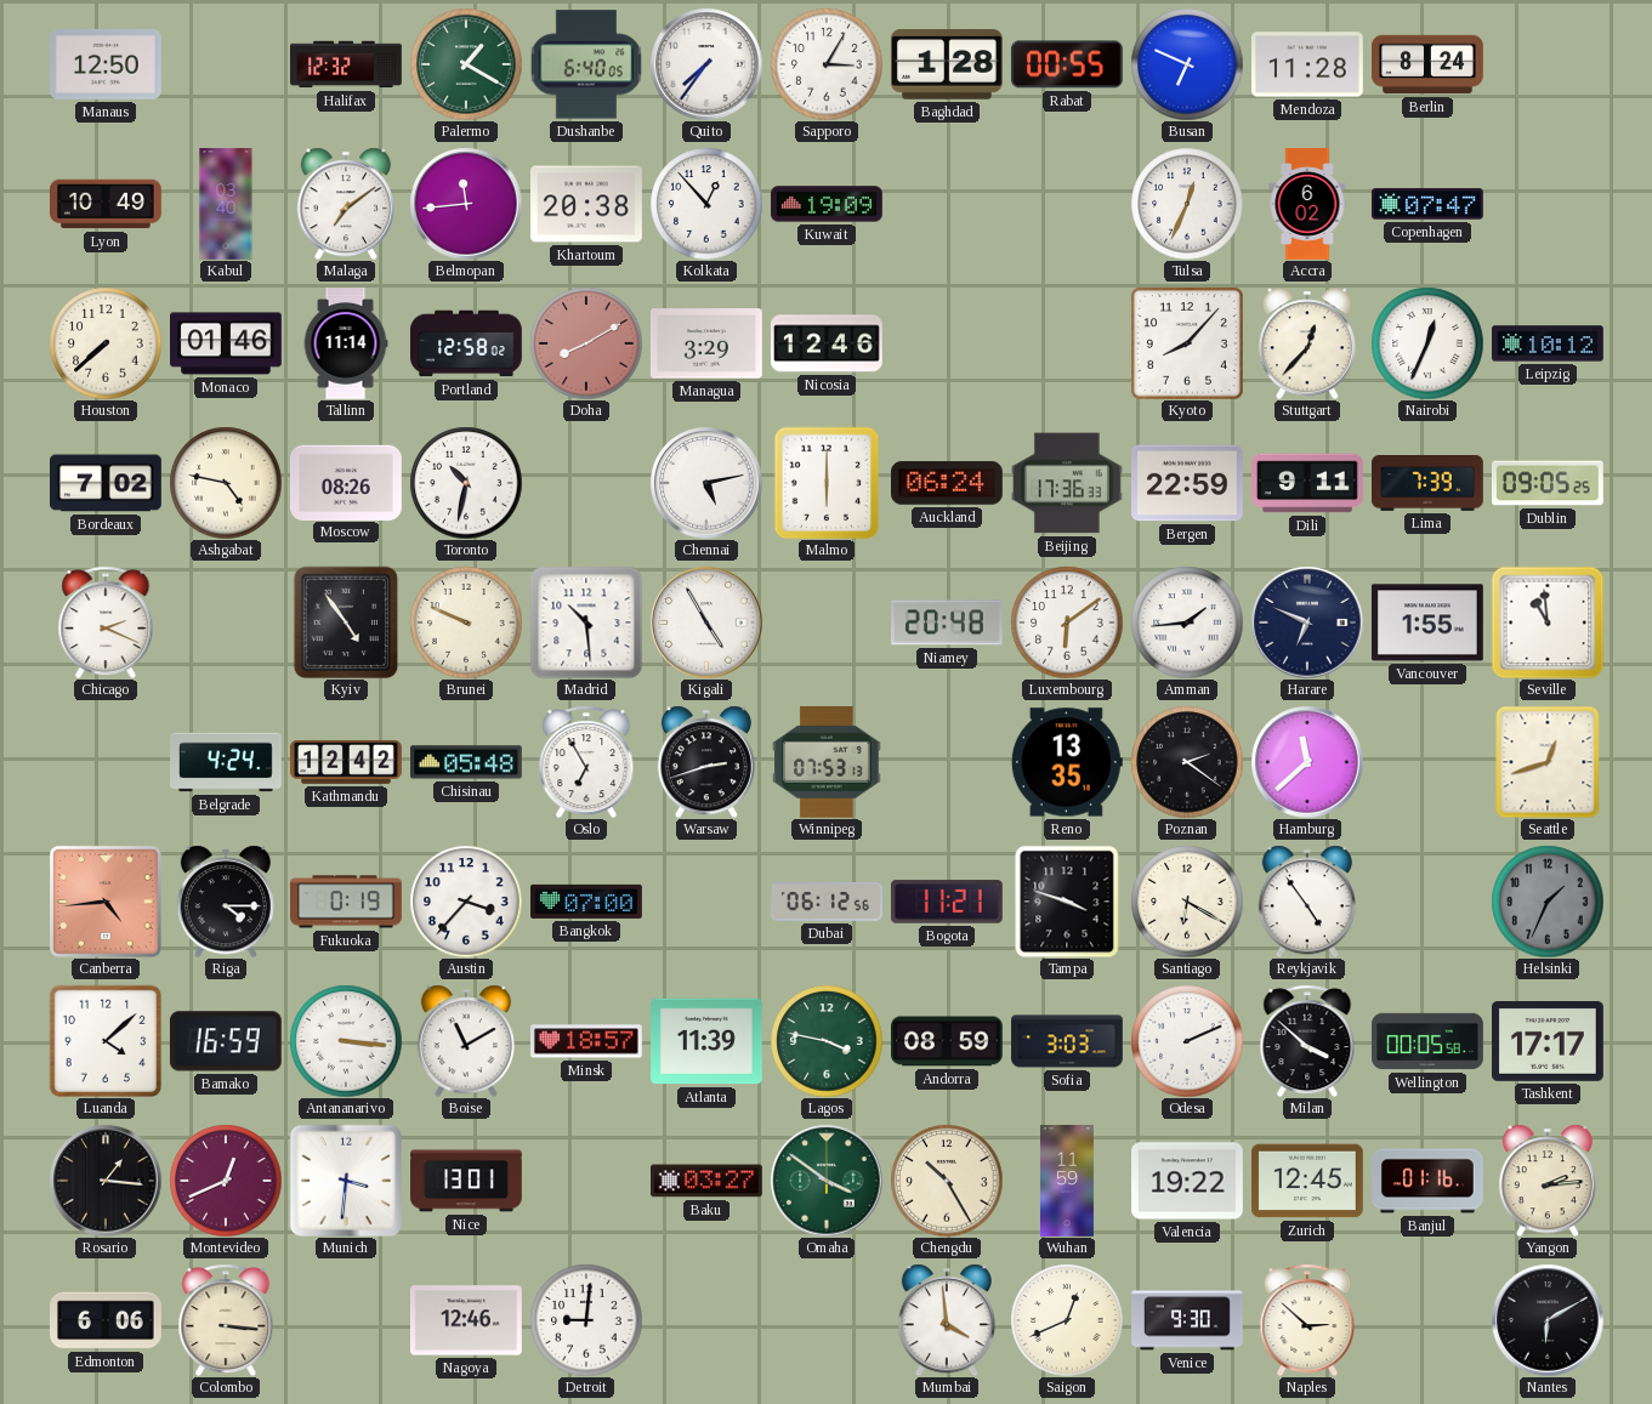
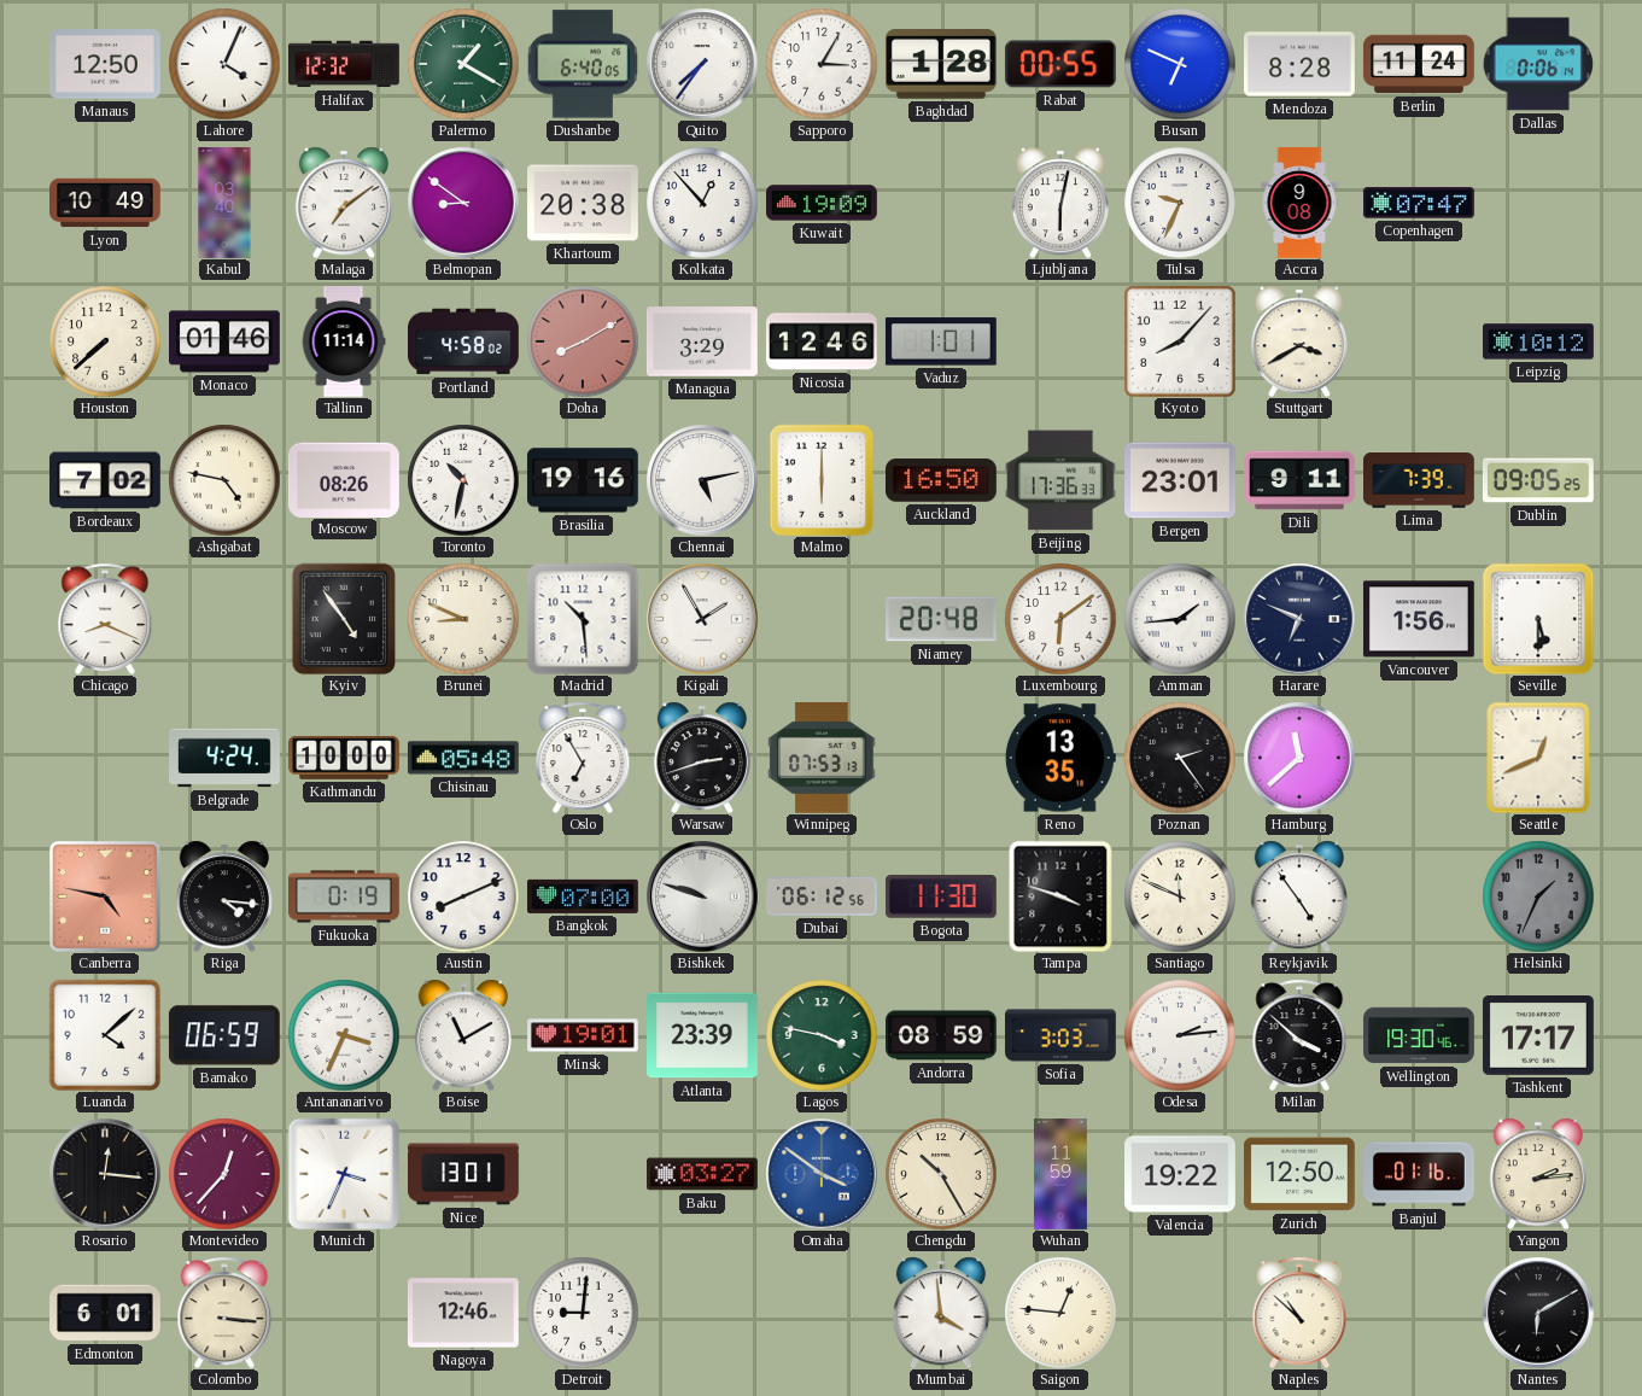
Lahore: none -> 4:04
Mendoza: 11:28 -> 8:28
Berlin: 8:24 -> 11:24
Dallas: none -> 0:06
Belmopan: 11:44 -> 8:51
Ljubljana: none -> 6:02
Tulsa: 12:34 -> 9:34
Accra: 6:02 -> 9:08
Portland: 12:58 -> 4:58
Vaduz: none -> 1:01
Stuttgart: 12:37 -> 3:40
Nairobi: 12:34 -> none
Brasilia: none -> 19:16
Auckland: 06:24 -> 16:50
Bergen: 22:59 -> 23:01
Chicago: 2:19 -> 8:19
Brunei: 9:49 -> 8:49
Kigali: 4:55 -> 1:55
Vancouver: 1:55 -> 1:56
Seville: 10:59 -> 5:30
Kathmandu: 12:42 -> 10:00
Poznan: 2:21 -> 2:24
Seattle: 12:42 -> 12:41
Canberra: 4:44 -> 4:47
Riga: 4:15 -> 4:16
Austin: 3:37 -> 8:11
Bishkek: none -> 9:48
Bogota: 11:21 -> 11:30
Santiago: 6:20 -> 11:49
Bamako: 16:59 -> 06:59
Antananarivo: 3:16 -> 3:34
Minsk: 18:57 -> 19:01
Atlanta: 11:39 -> 23:39
Odesa: 2:11 -> 2:14
Wellington: 00:05 -> 19:30
Rosario: 1:16 -> 12:16
Montevideo: 12:41 -> 12:37
Munich: 3:31 -> 3:34
Omaha dial: green -> blue
Zurich: 12:45 -> 12:50
Edmonton: 6:06 -> 6:01
Saigon: 12:41 -> 12:46
Venice: 9:30 -> none
Naples: 2:52 -> 10:52
